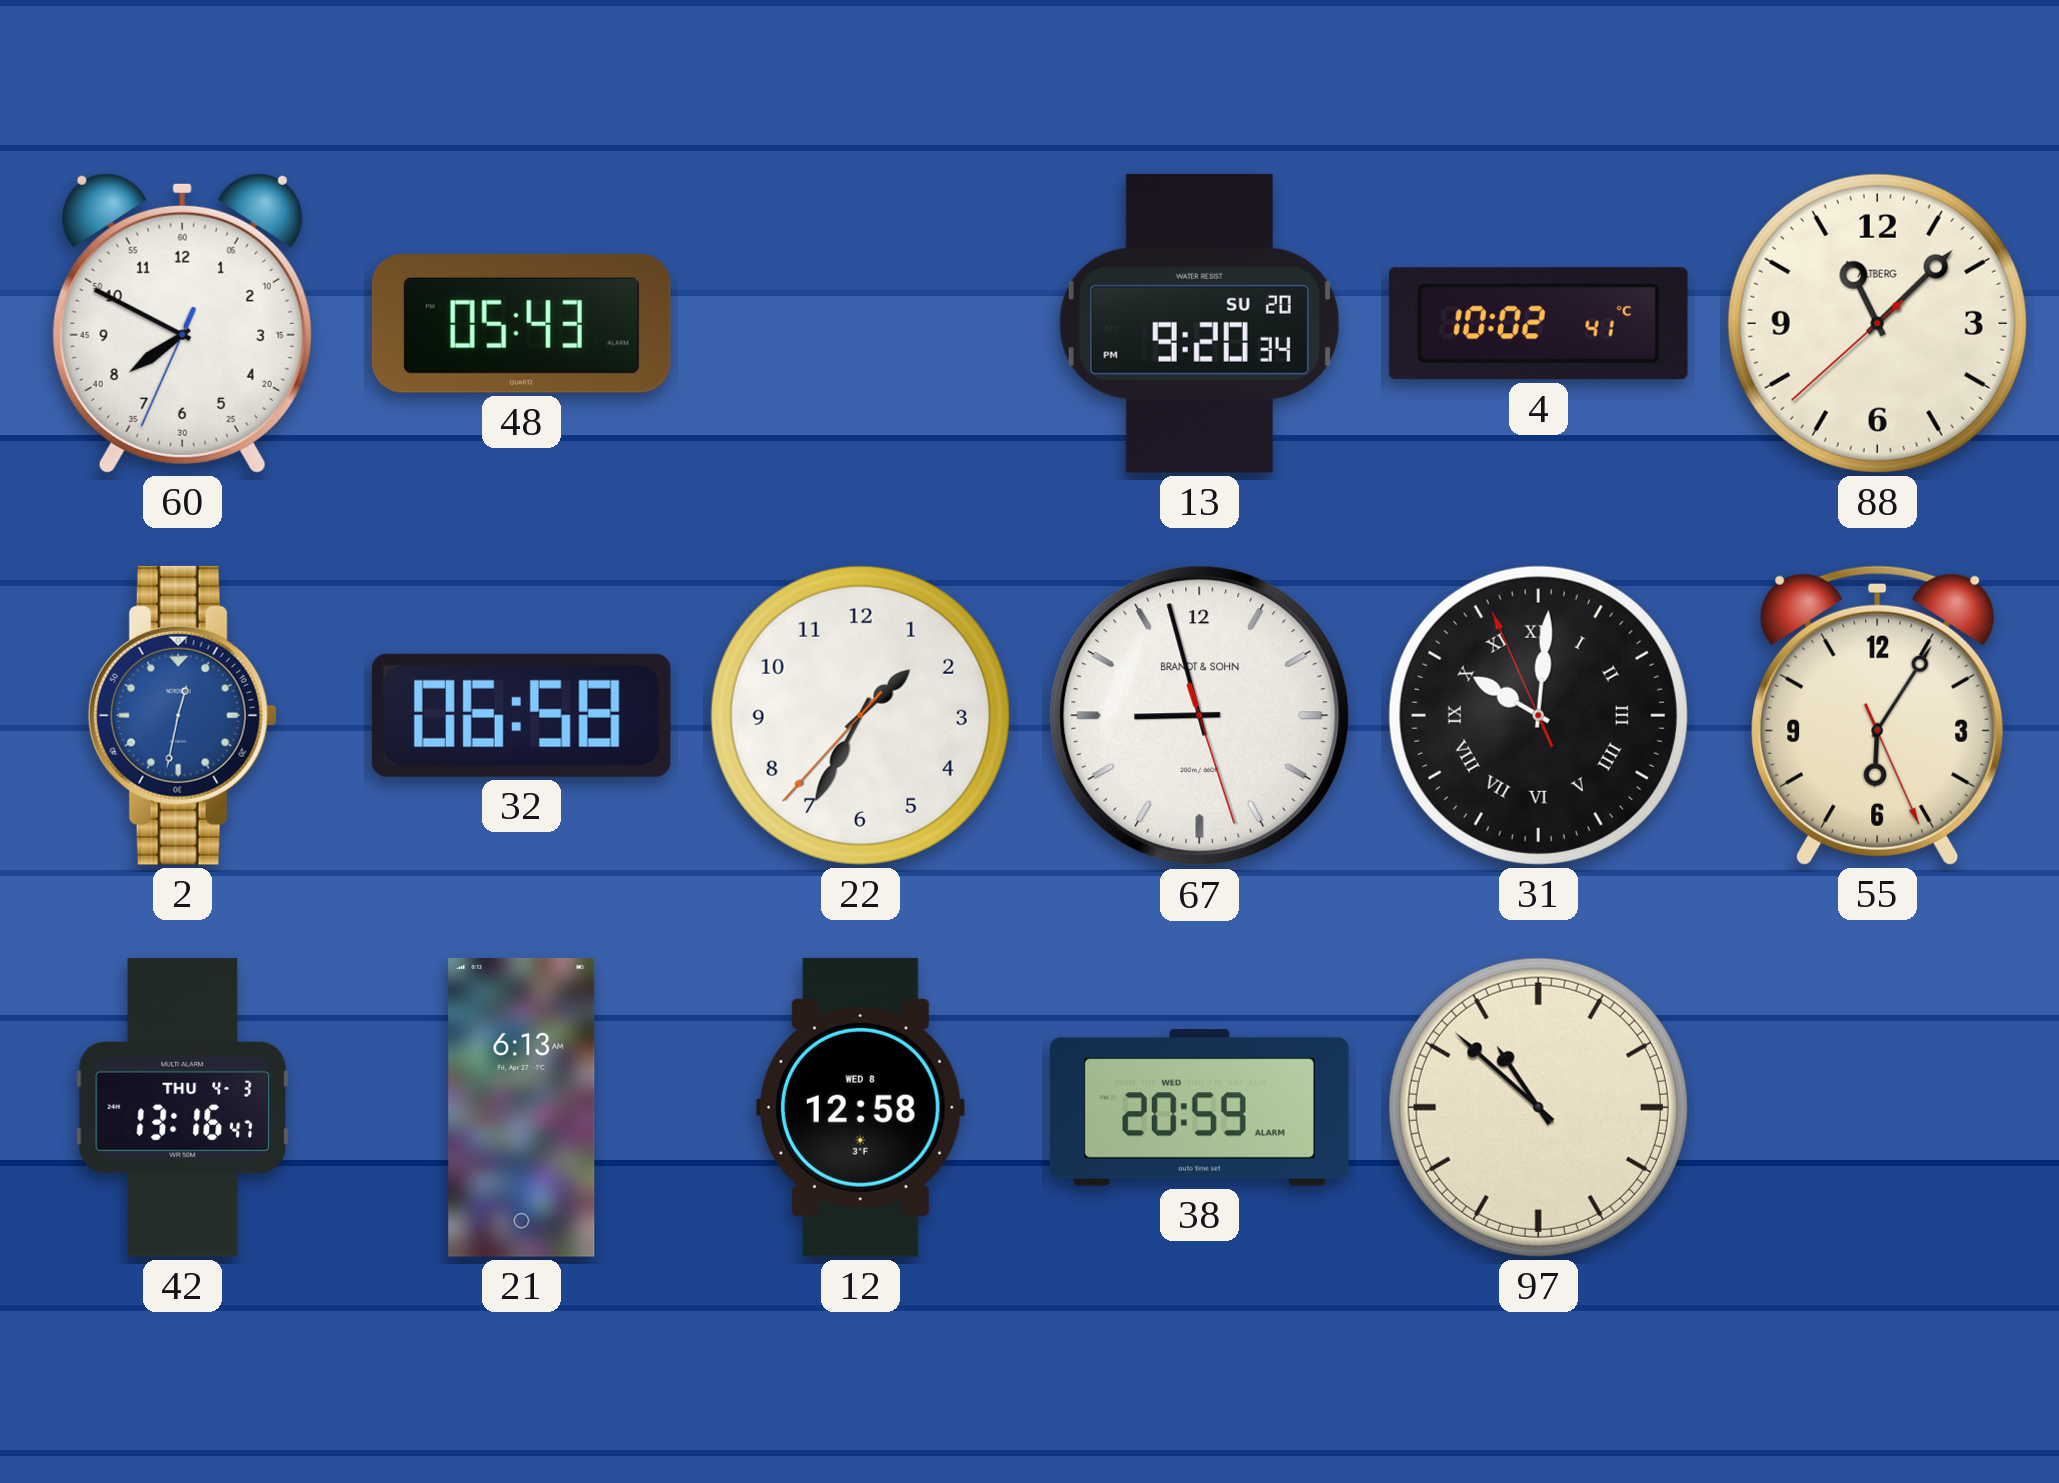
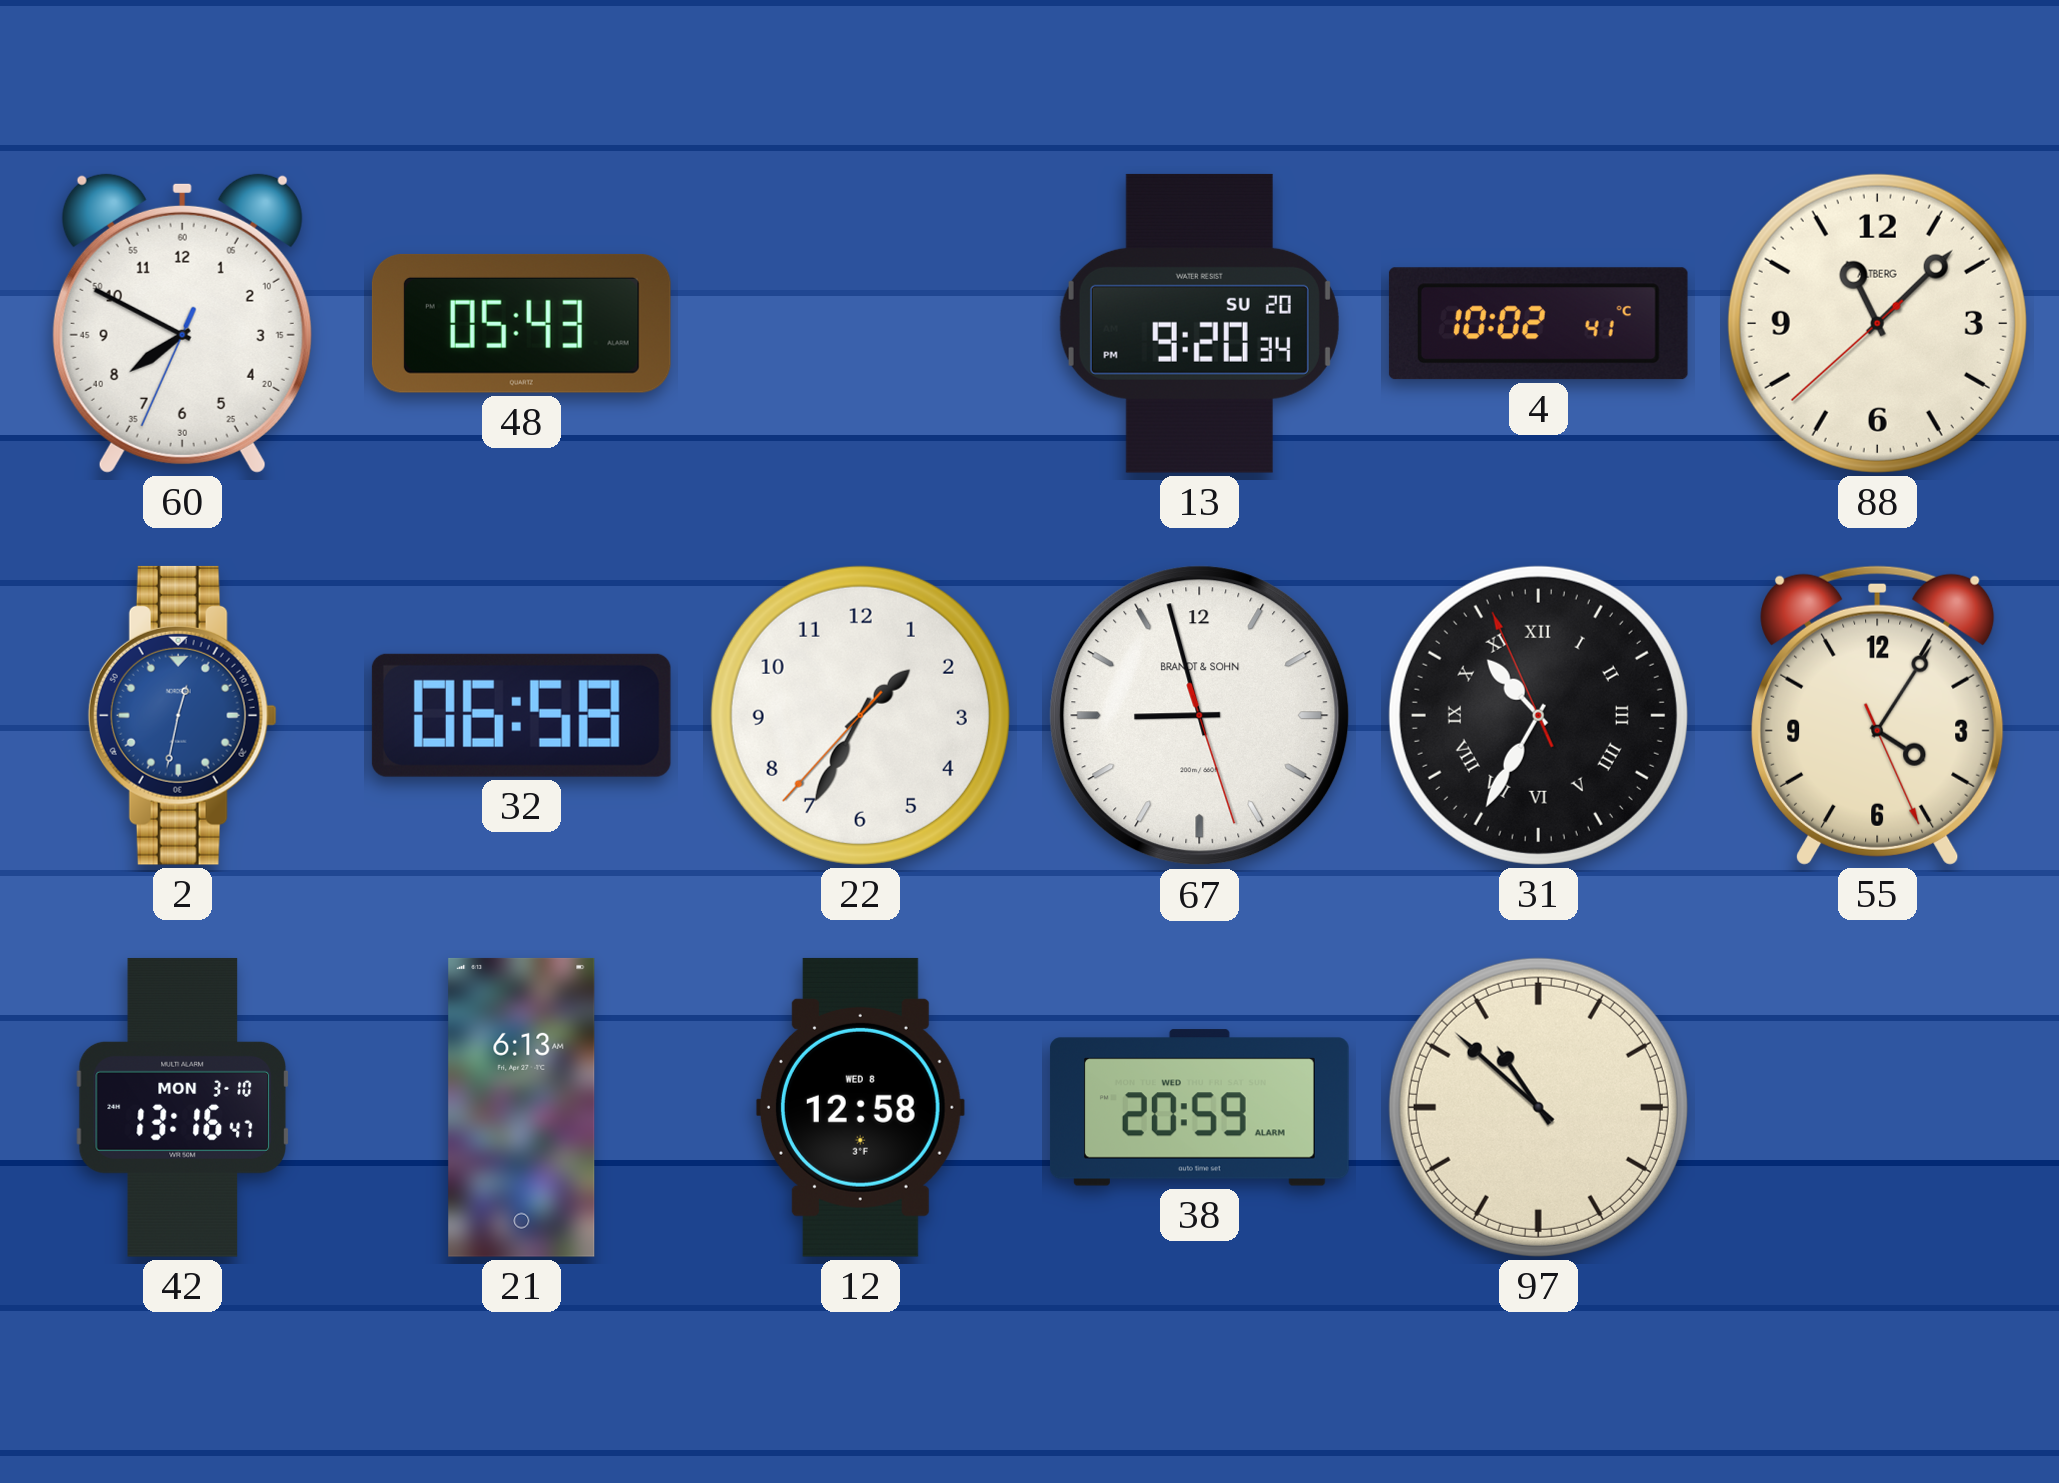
31: 10:00 -> 10:34
55: 6:05 -> 4:05
42 date: THU 4-3 -> MON 3-10
